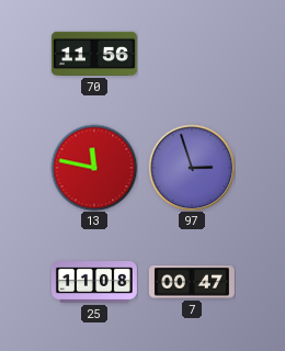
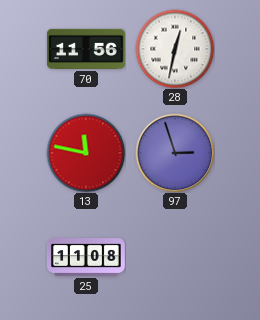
28: none -> 12:32
7: 00:47 -> none
